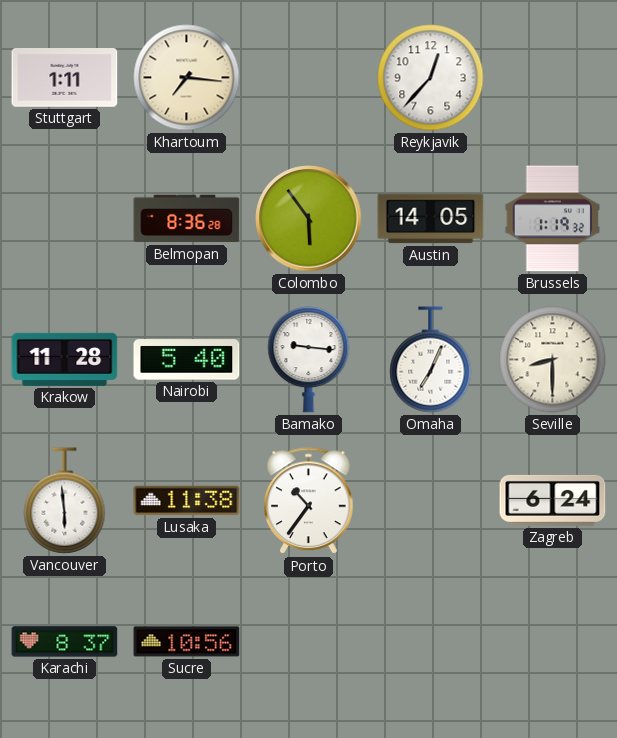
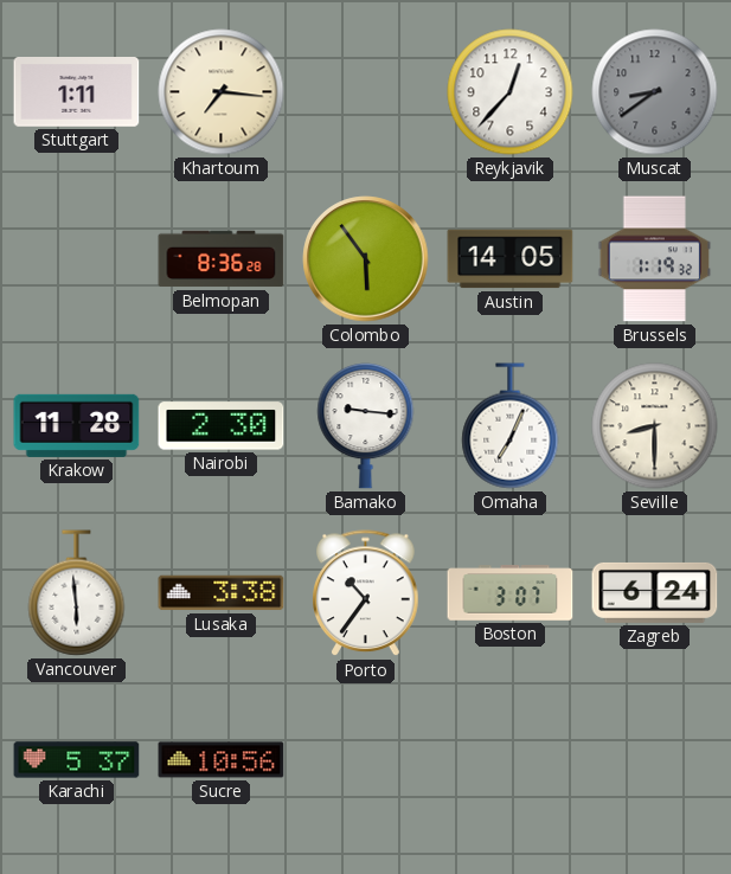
Muscat: none -> 8:39
Nairobi: 5:40 -> 2:30
Lusaka: 11:38 -> 3:38
Boston: none -> 3:07
Karachi: 8:37 -> 5:37
